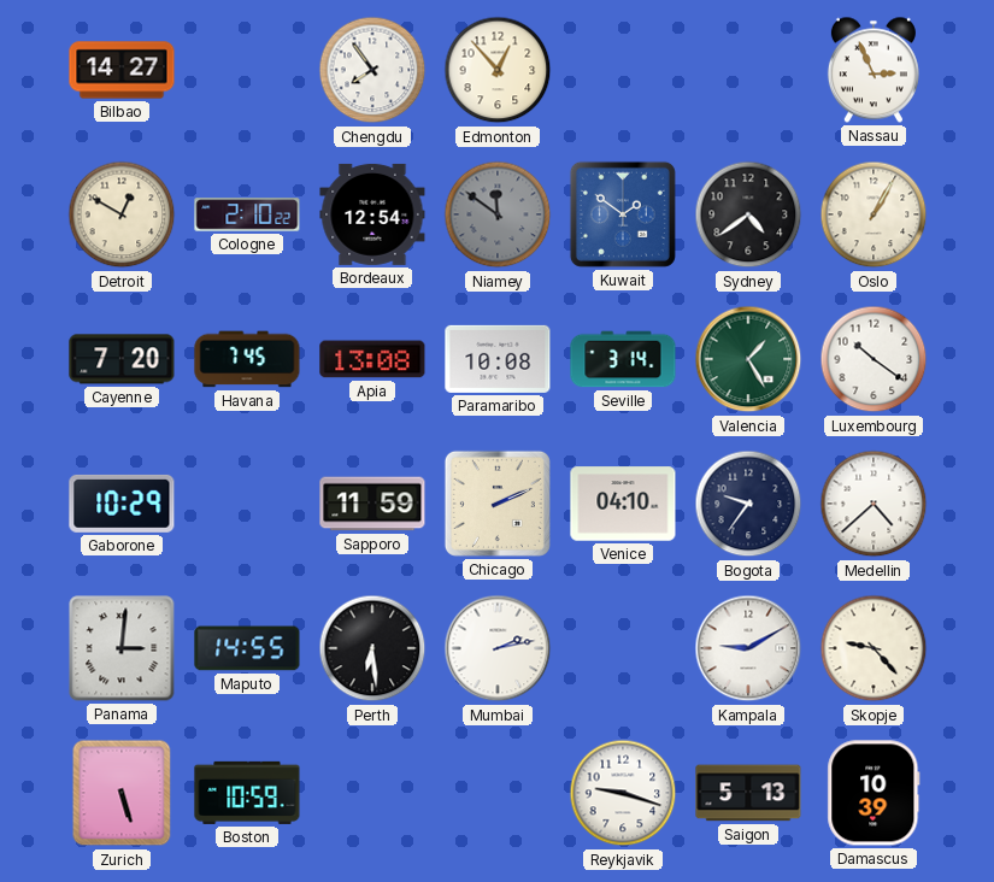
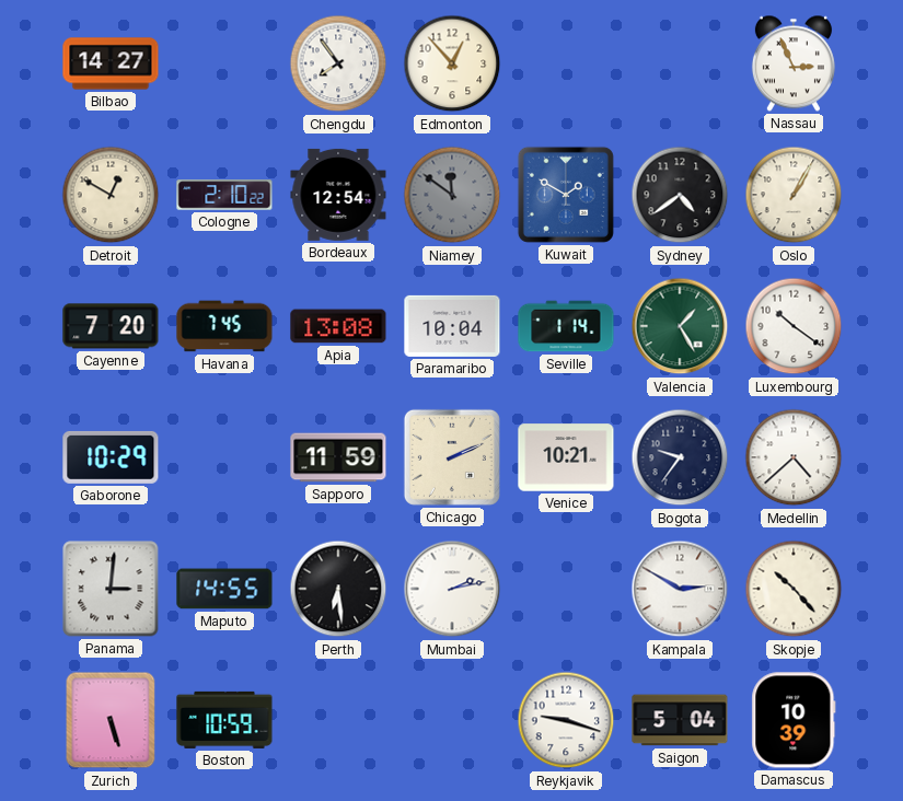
Kuwait: 1:51 -> 1:50
Paramaribo: 10:08 -> 10:04
Seville: 3:14 -> 1:14
Venice: 04:10 -> 10:21
Kampala: 9:10 -> 2:50
Skopje: 9:23 -> 10:23
Saigon: 5:13 -> 5:04
